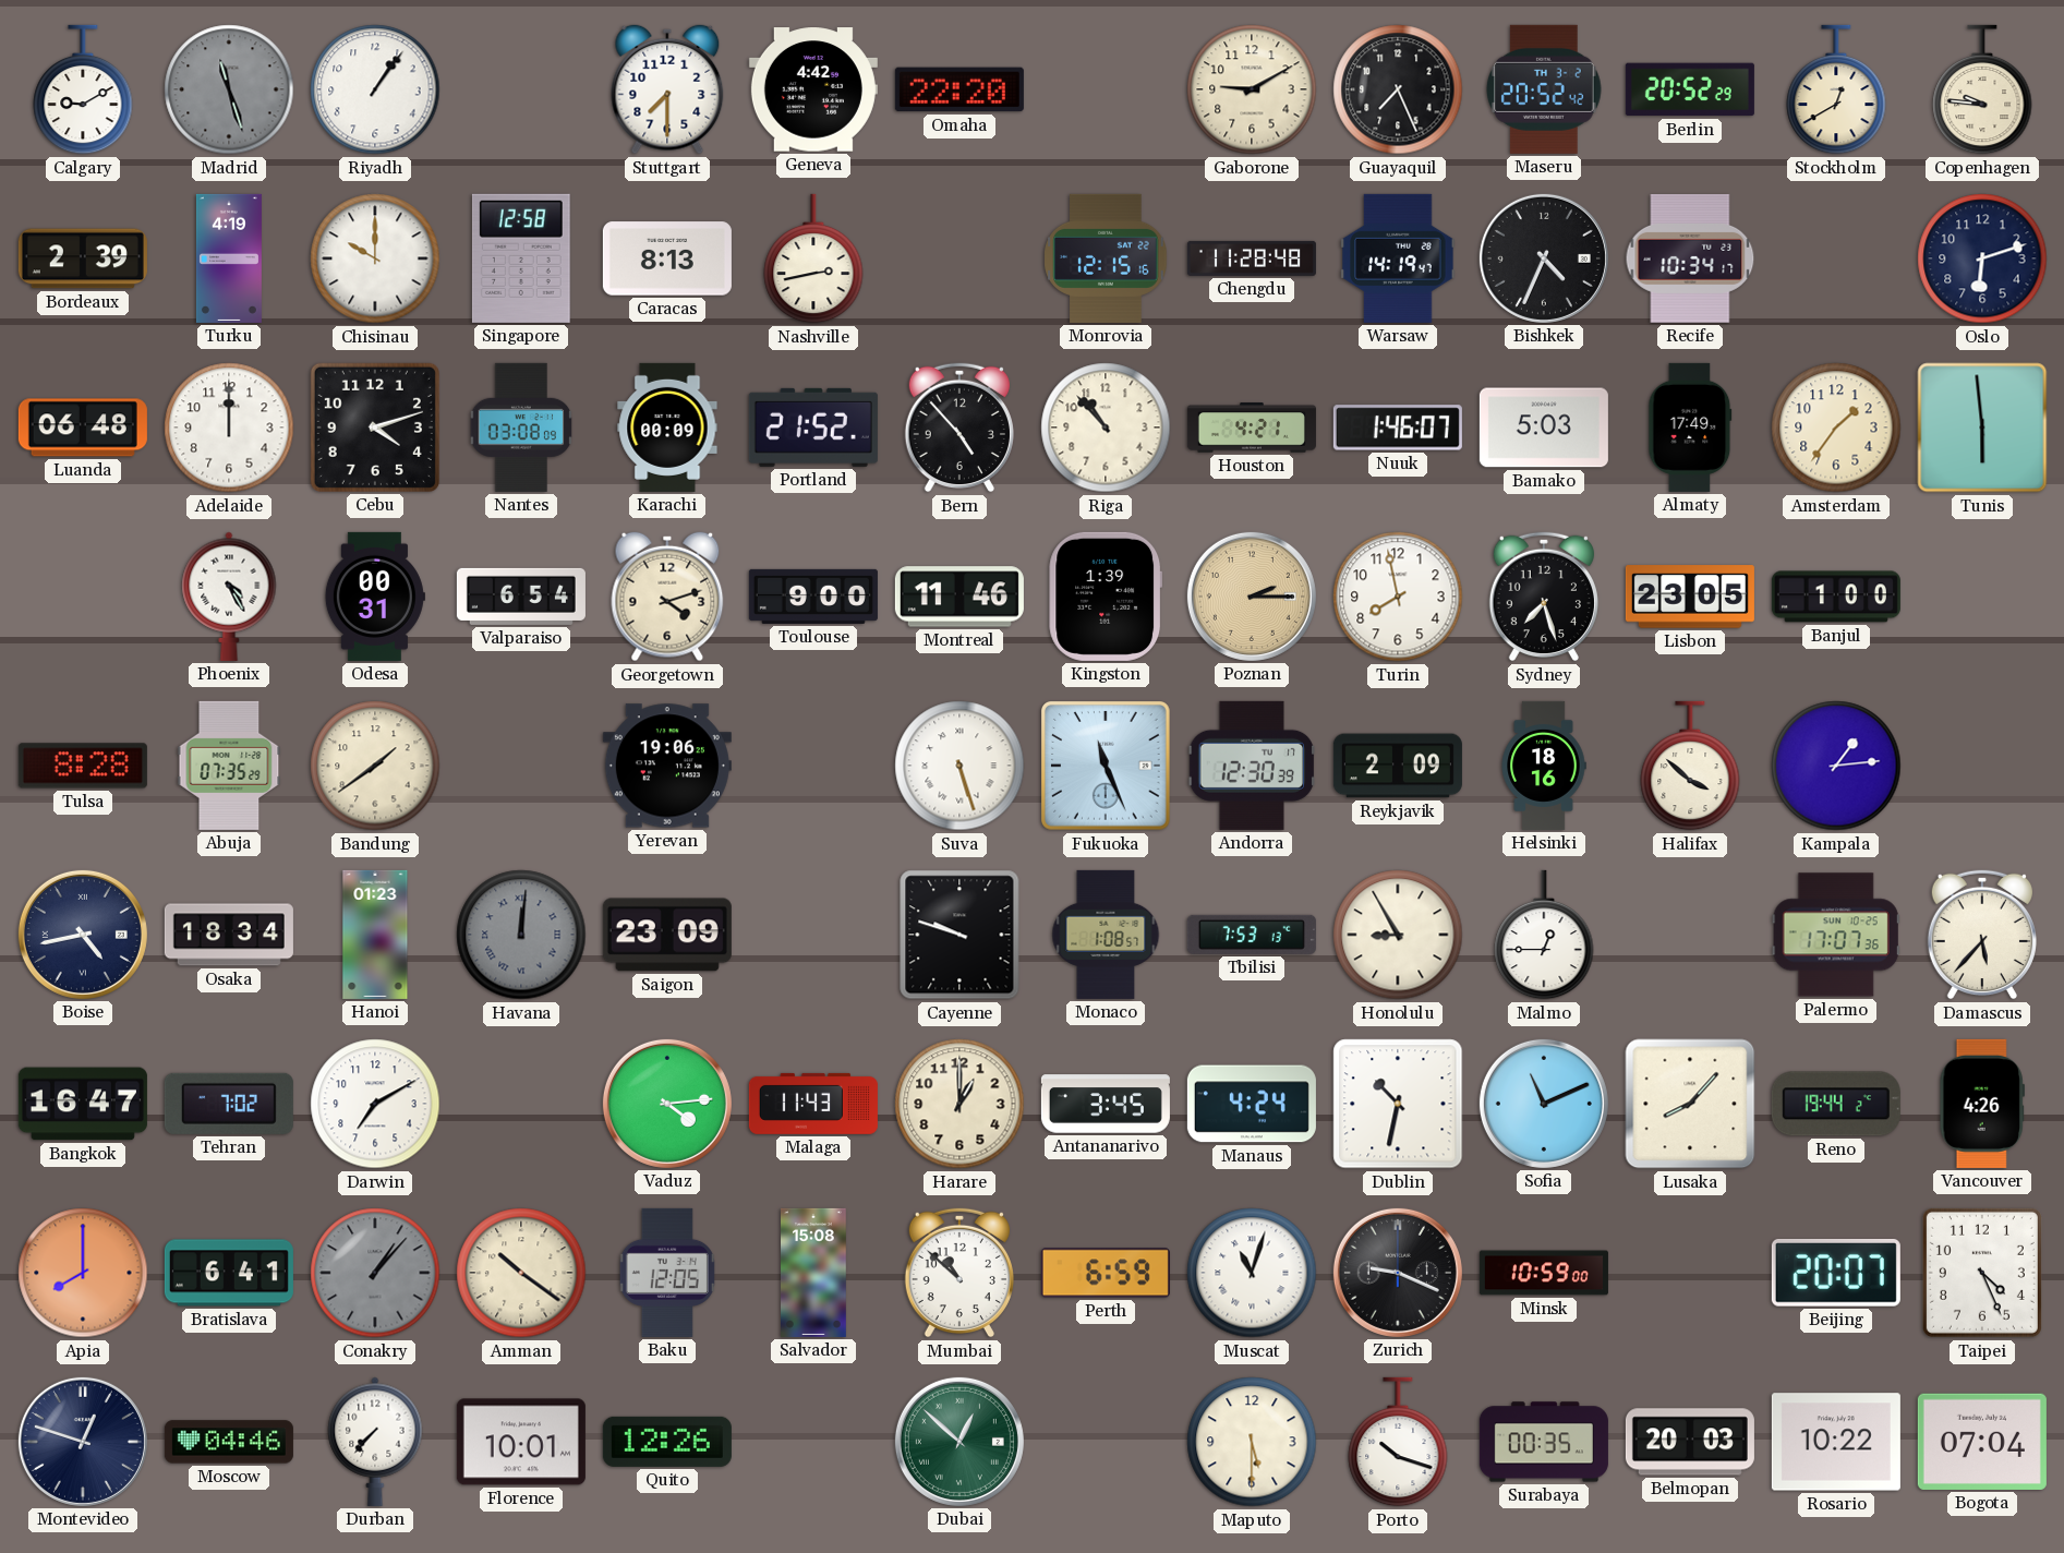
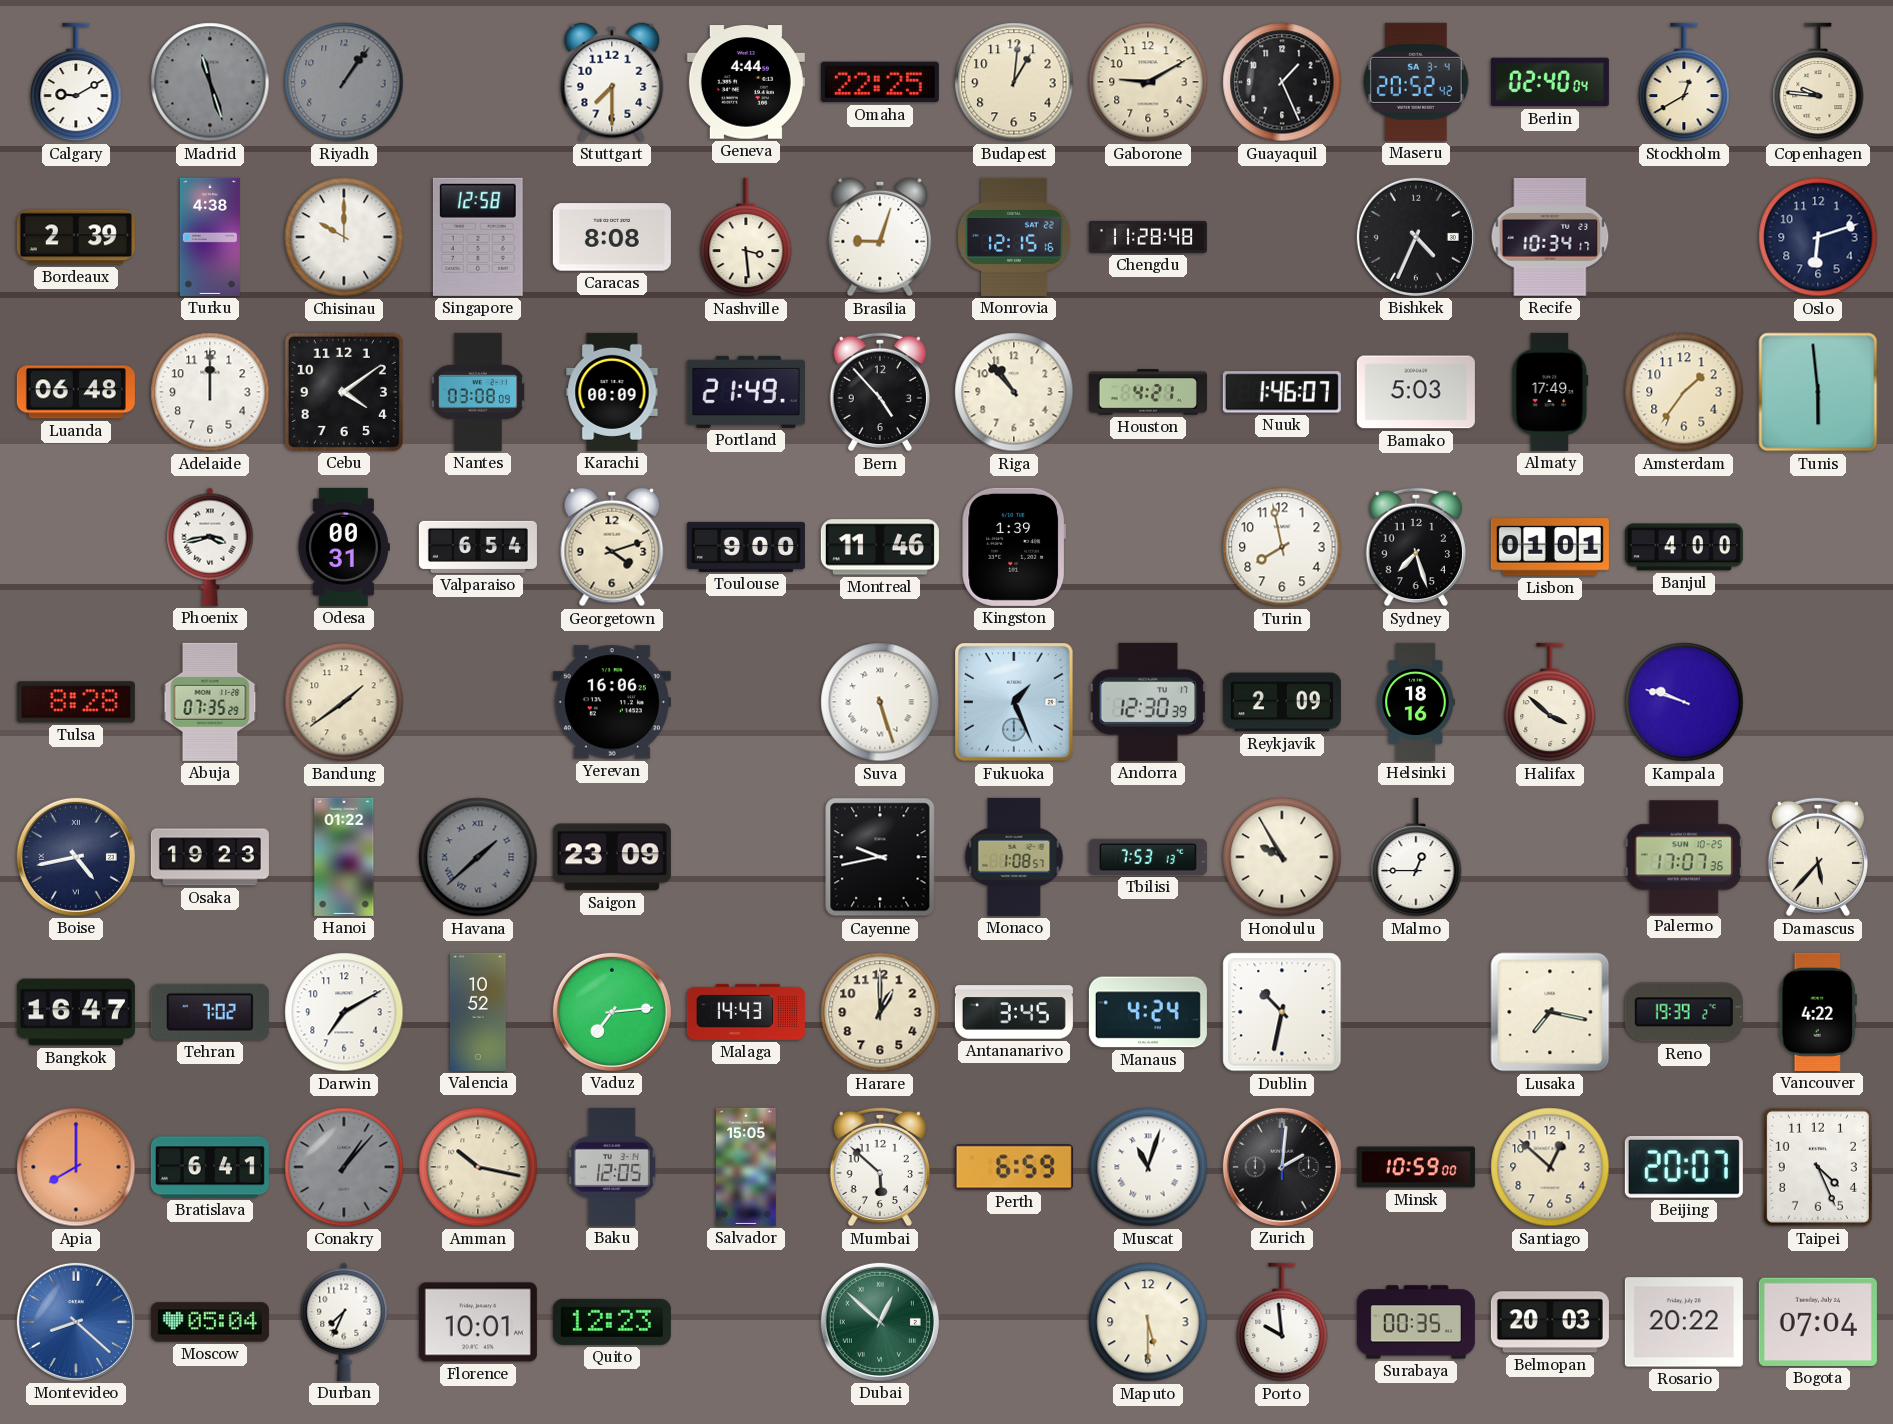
Riyadh dial: white -> grey
Geneva: 4:42 -> 4:44
Omaha: 22:20 -> 22:25
Budapest: none -> 1:01
Guayaquil: 7:26 -> 1:26
Maseru date: TH 3-2 -> SA 3-4
Berlin: 20:52 -> 02:40
Turku: 4:19 -> 4:38
Caracas: 8:13 -> 8:08
Nashville: 2:43 -> 3:29
Brasilia: none -> 9:03
Warsaw: 14:19 -> none
Cebu: 4:12 -> 4:09
Portland: 21:52 -> 21:49
Phoenix: 4:25 -> 3:43
Poznan: 2:15 -> none
Lisbon: 23:05 -> 01:01
Banjul: 1:00 -> 4:00
Yerevan: 19:06 -> 16:06
Fukuoka: 11:26 -> 1:26
Kampala: 1:14 -> 9:48
Osaka: 18:34 -> 19:23
Hanoi: 01:23 -> 01:22
Havana: 12:01 -> 1:38
Cayenne: 9:48 -> 9:43
Honolulu: 8:55 -> 9:55
Valencia: none -> 10:52
Vaduz: 4:14 -> 7:14
Malaga: 11:43 -> 14:43
Sofia: 11:11 -> none
Lusaka: 8:07 -> 7:17
Reno: 19:44 -> 19:39
Vancouver: 4:26 -> 4:22
Amman: 10:21 -> 10:17
Salvador: 15:08 -> 15:05
Mumbai: 10:52 -> 5:52
Zurich: 9:19 -> 2:01
Santiago: none -> 12:52
Montevideo: 12:48 -> 8:22
Montevideo dial: navy -> blue
Moscow: 04:46 -> 05:04
Durban: 7:37 -> 7:34
Quito: 12:26 -> 12:23
Porto: 10:18 -> 9:59
Rosario: 10:22 -> 20:22
